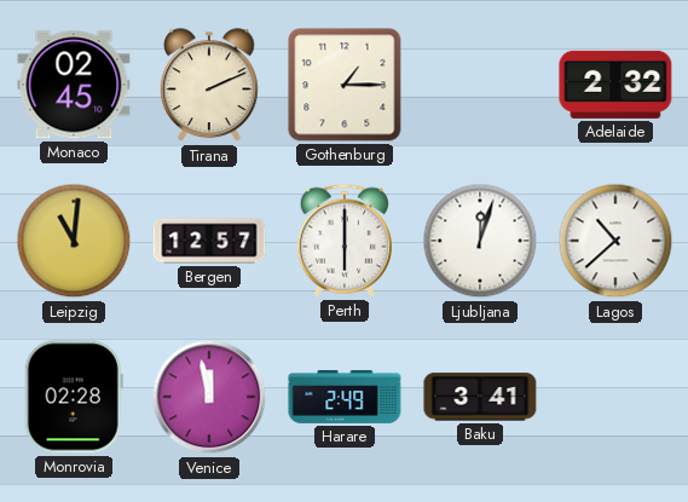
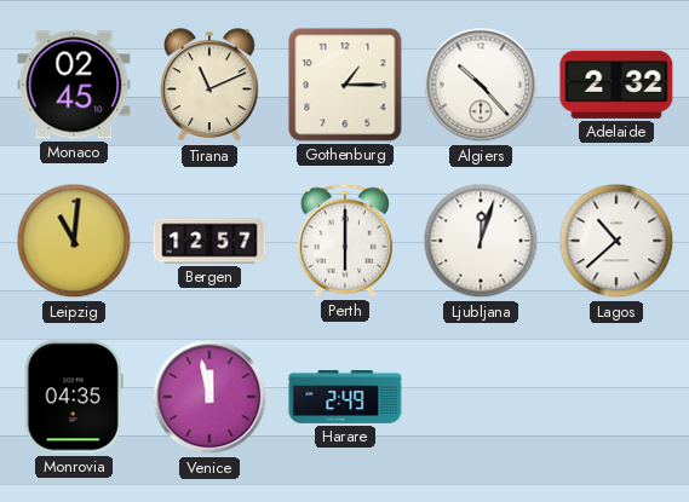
Tirana: 2:11 -> 11:11
Algiers: none -> 10:23
Monrovia: 02:28 -> 04:35
Baku: 3:41 -> none
